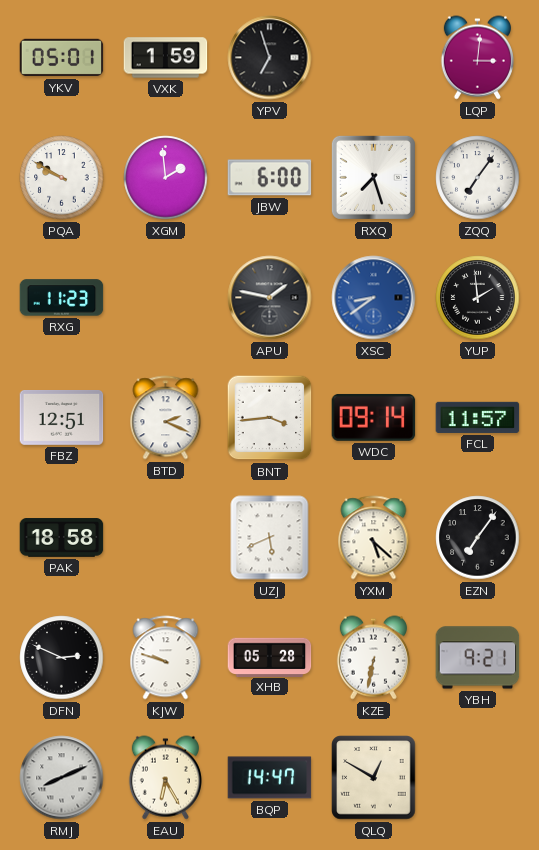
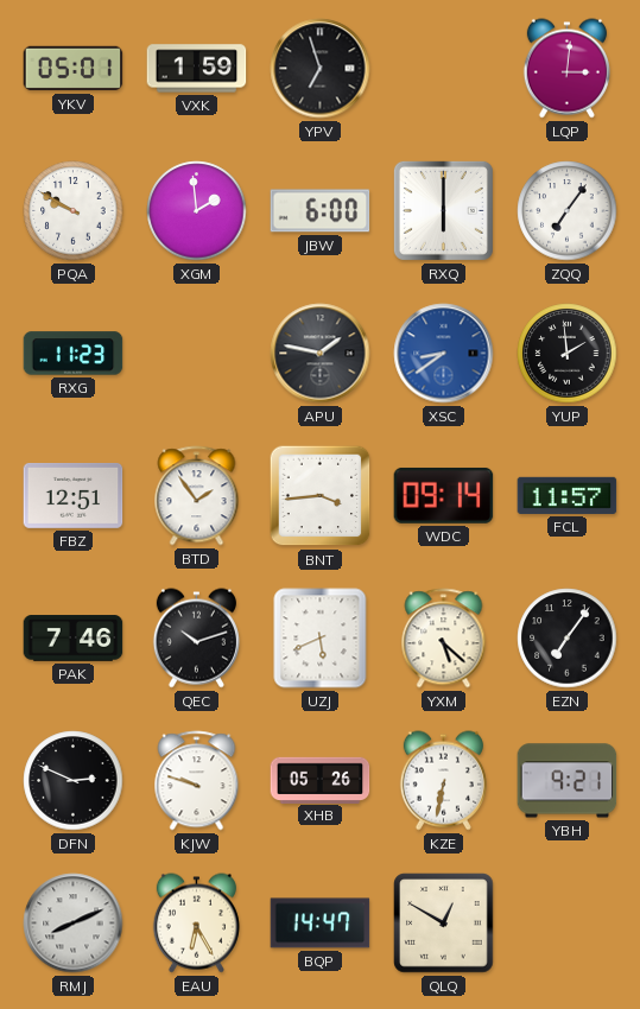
RXQ: 7:27 -> 6:00
BTD: 2:19 -> 1:54
PAK: 18:58 -> 7:46
QEC: none -> 10:12
XHB: 05:28 -> 05:26
